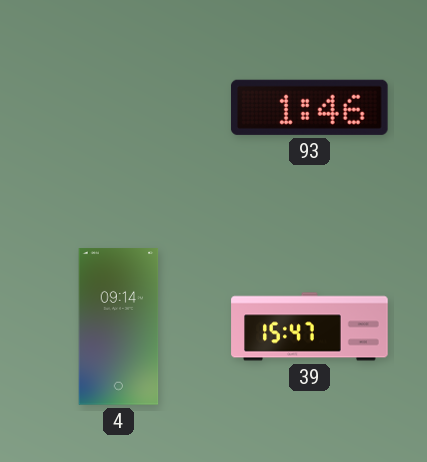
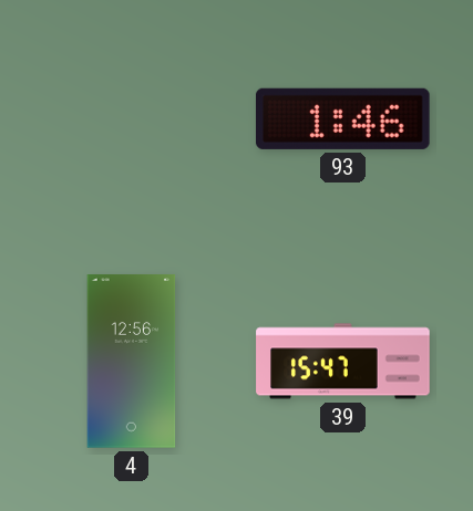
4: 09:14 -> 12:56
